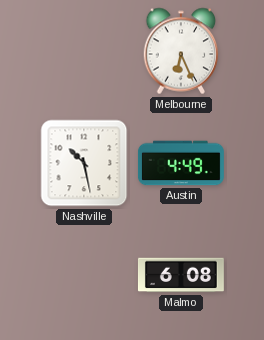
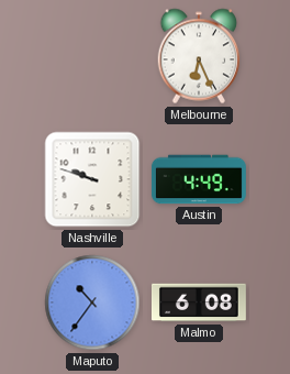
Nashville: 10:28 -> 9:48
Maputo: none -> 10:36
